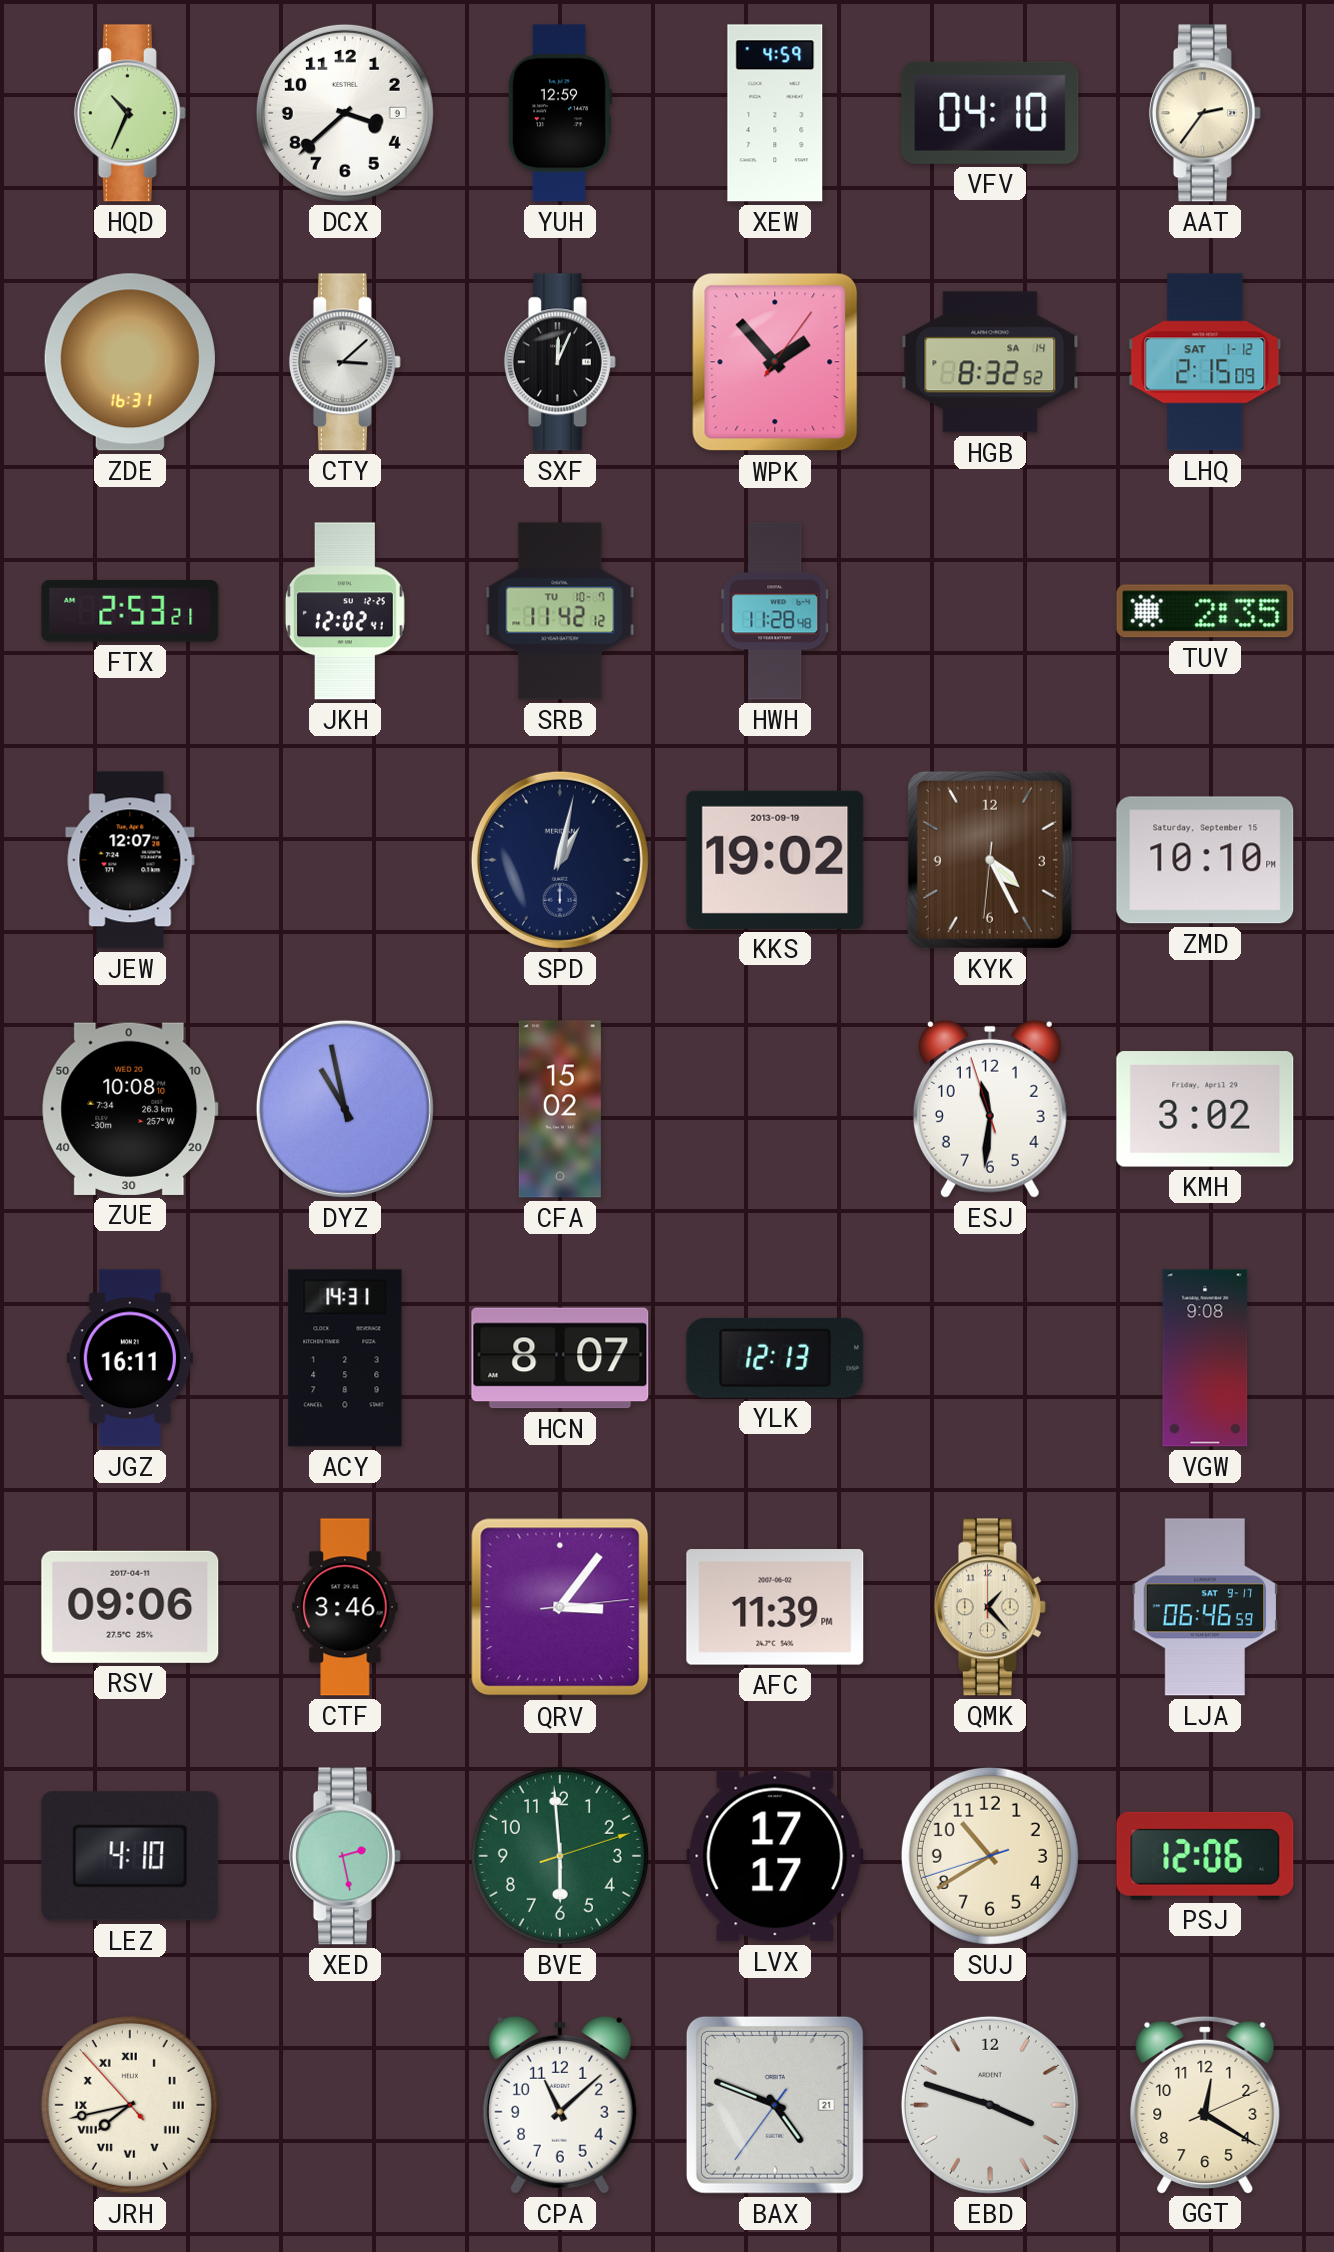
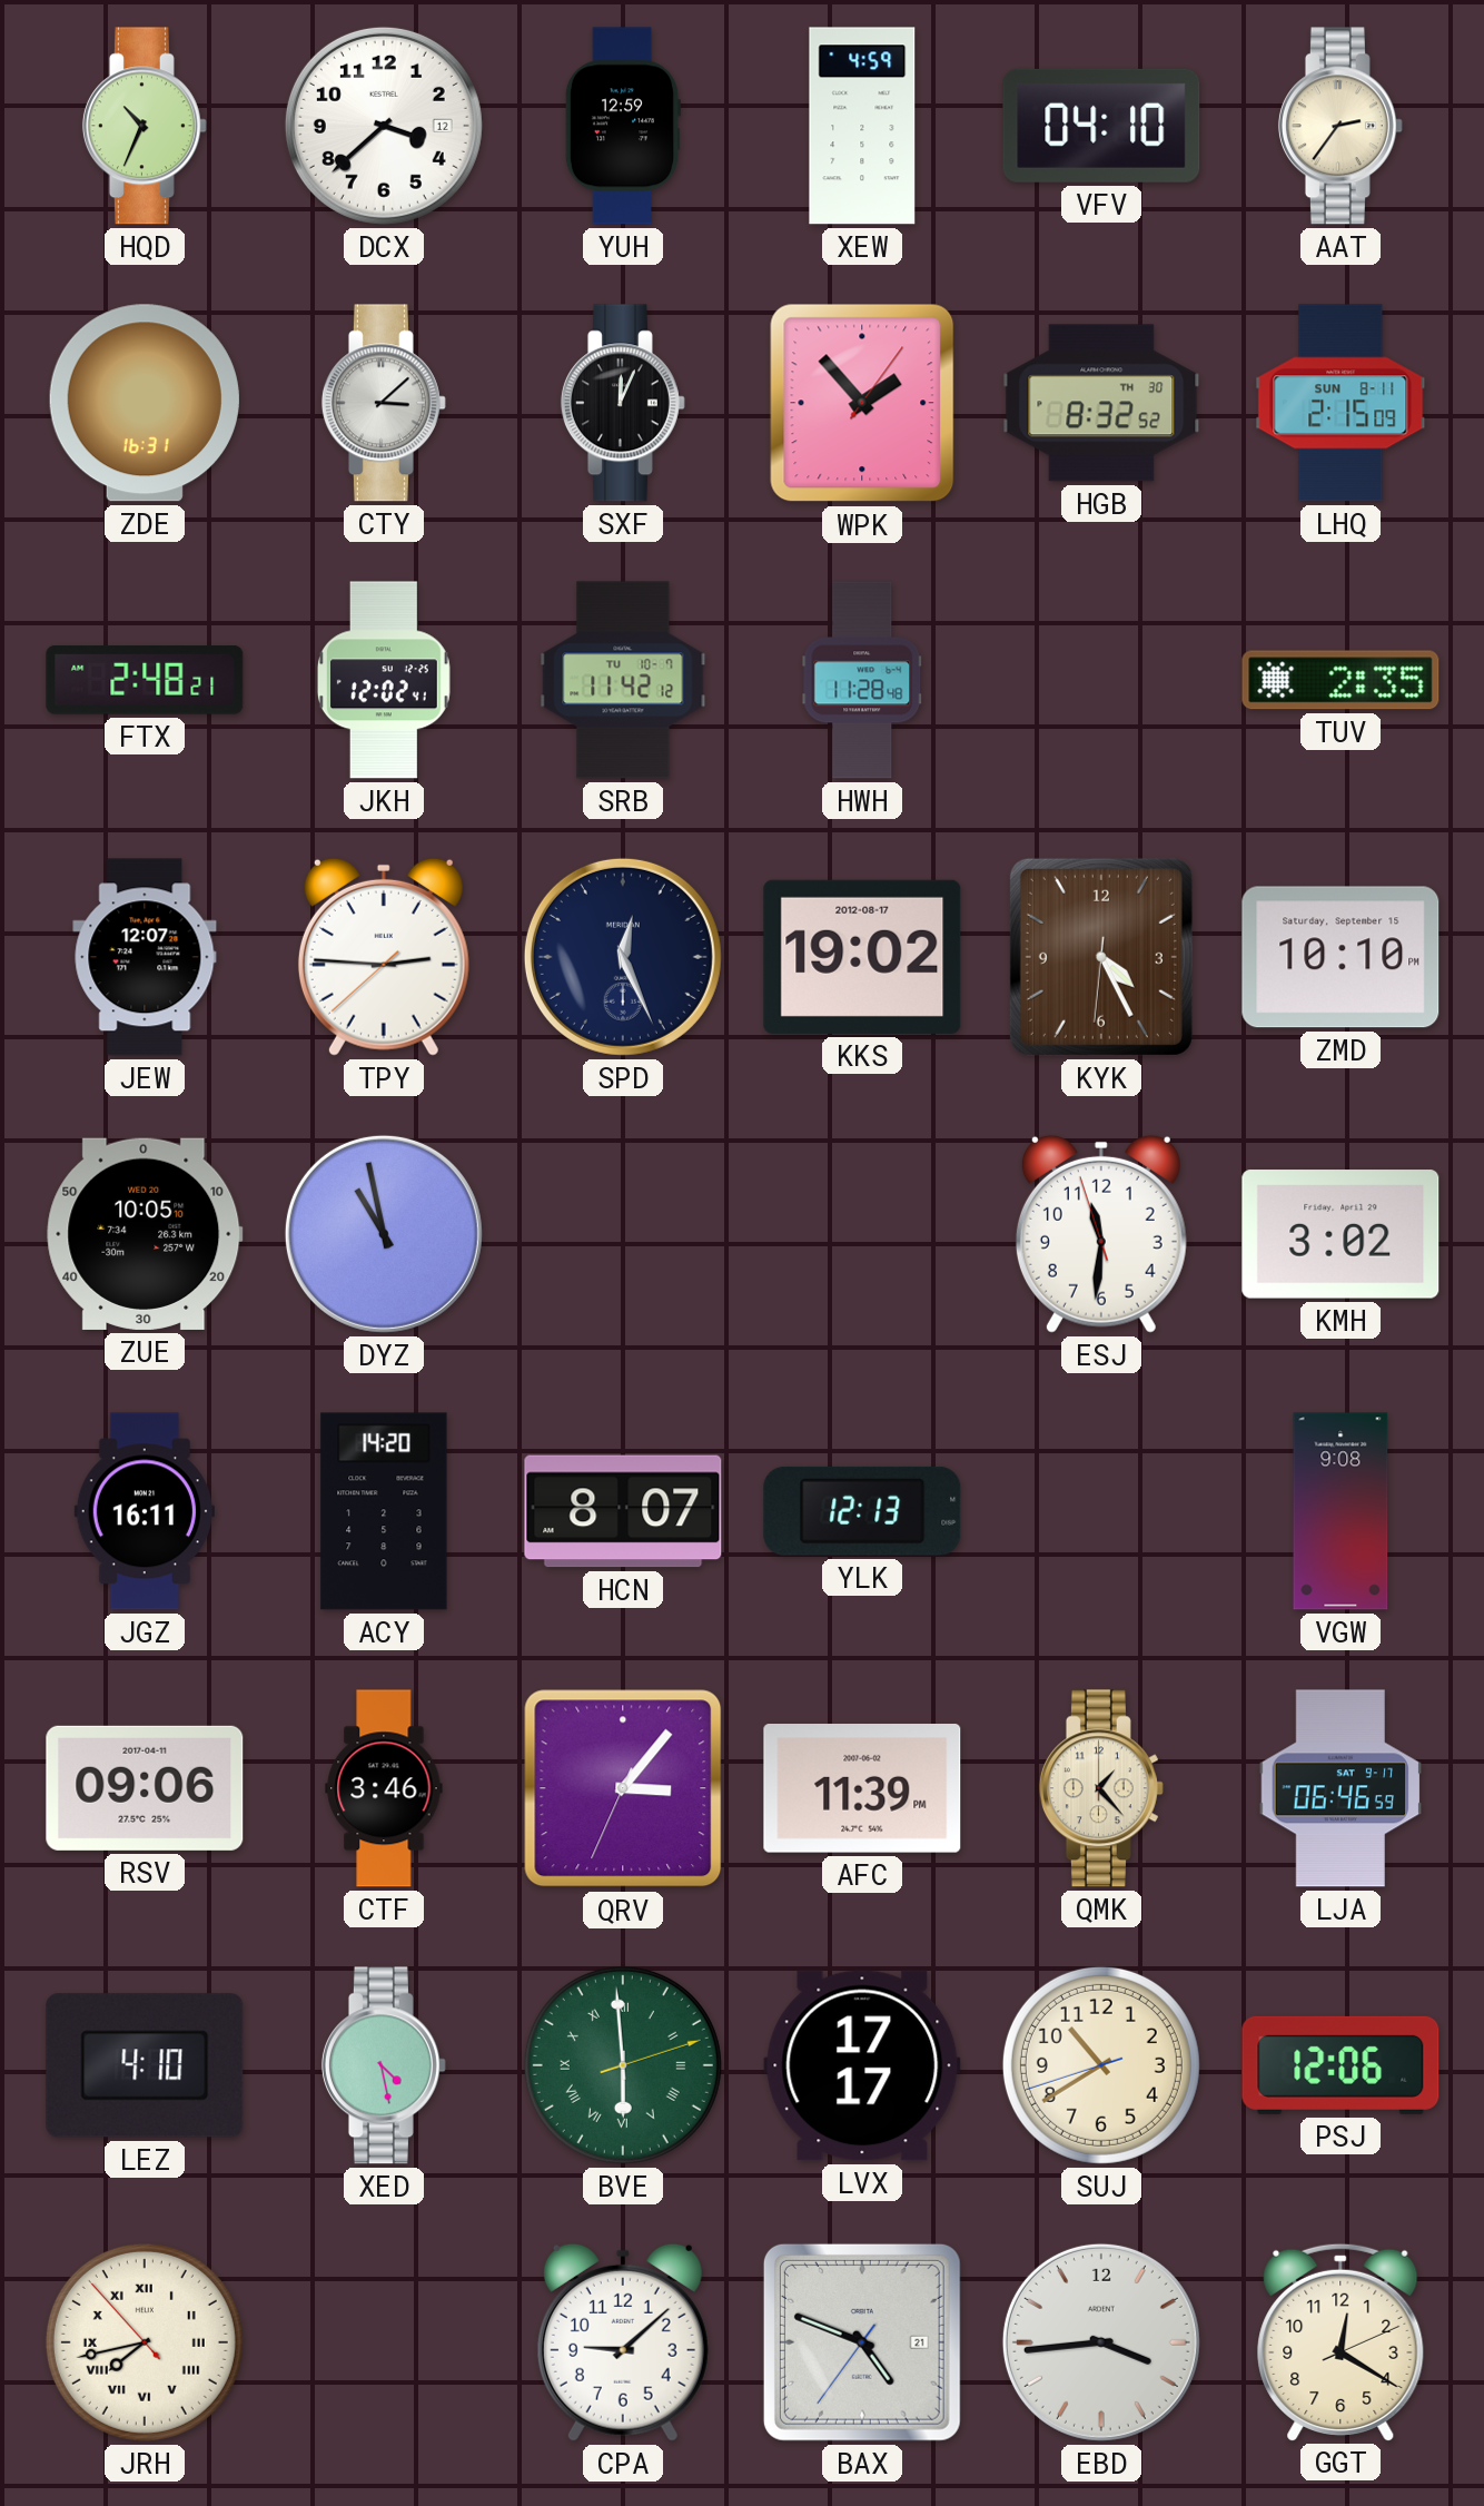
DCX date: 9 -> 12
HGB date: SA 14 -> TH 30
LHQ date: SAT 1-12 -> SUN 8-11
FTX: 2:53 -> 2:48
TPY: none -> 2:45
SPD: 1:02 -> 12:26
KKS date: 2013-09-19 -> 2012-08-17
ZUE: 10:08 -> 10:05
CFA: 15:02 -> none
ACY: 14:31 -> 14:20
QRV: 3:06:14 -> 3:06:34
XED: 2:28 -> 4:28
BVE numerals: Arabic -> Roman
CPA: 11:08 -> 9:08
EBD: 3:48 -> 3:44
